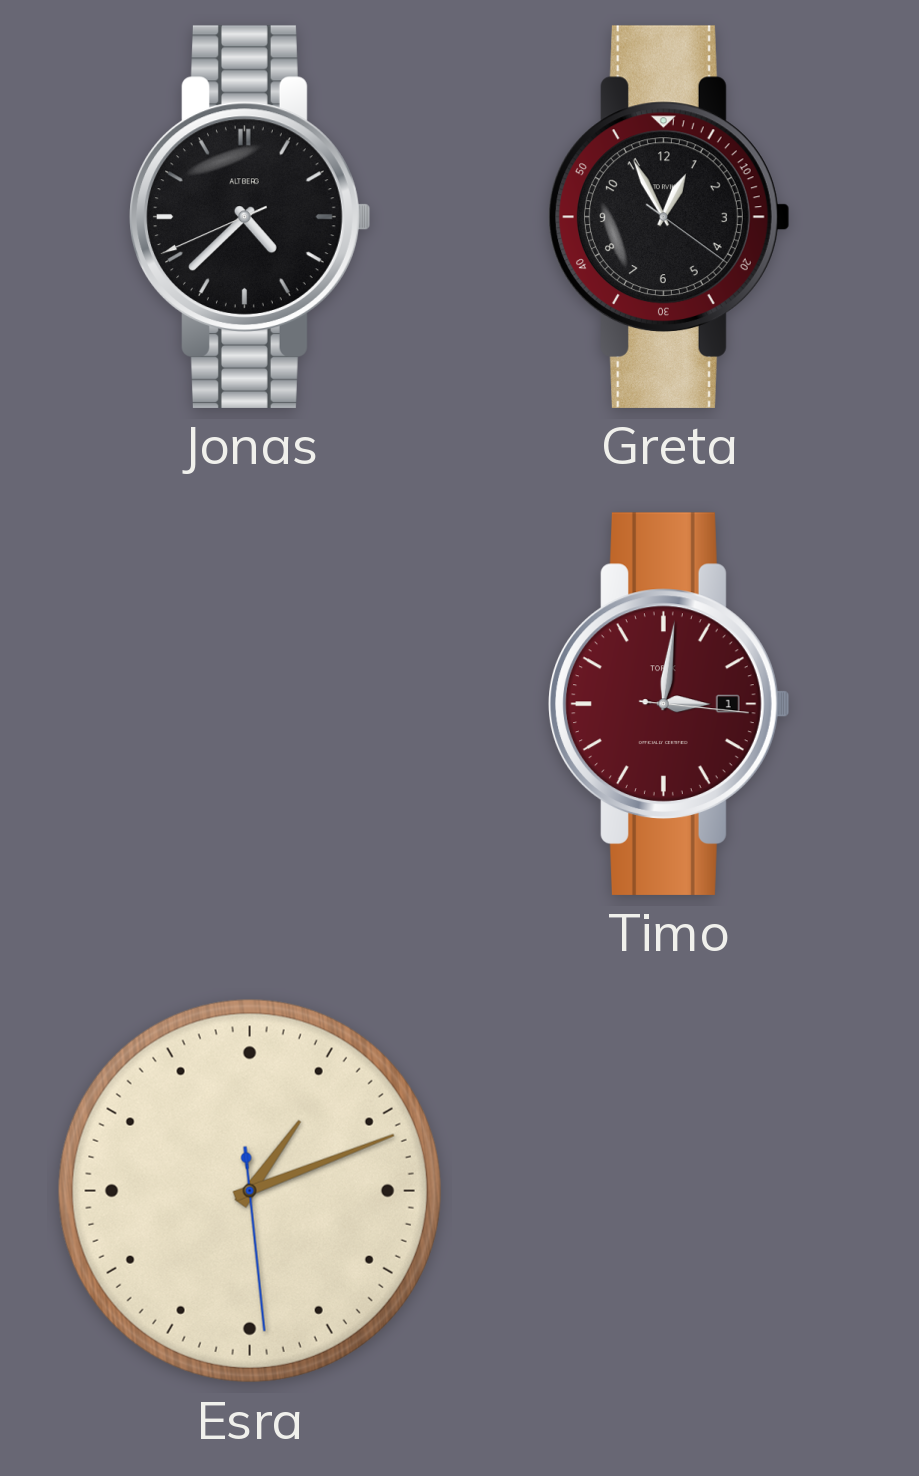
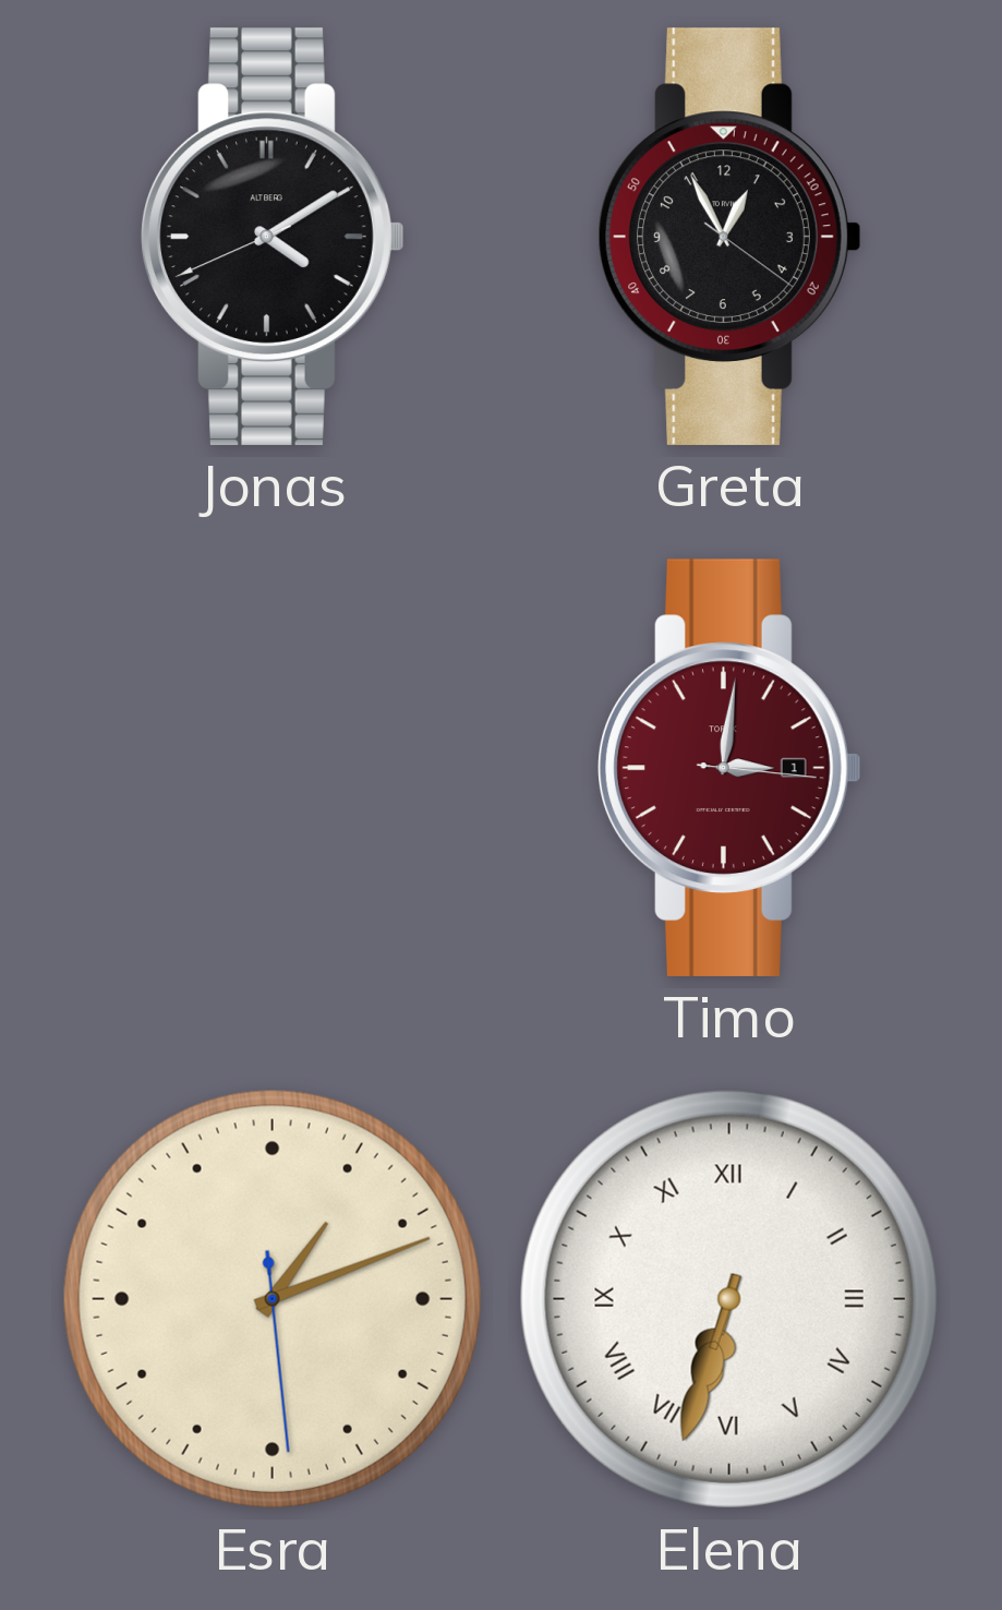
Jonas: 4:37 -> 4:09
Elena: none -> 6:33
